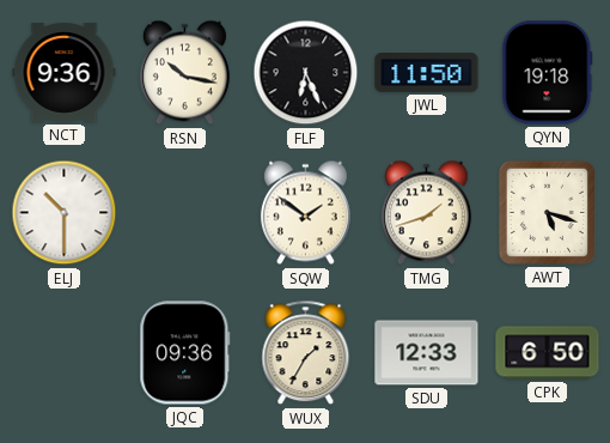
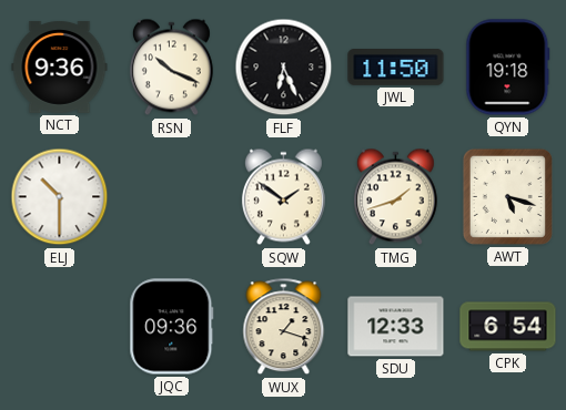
RSN: 10:17 -> 10:19
WUX: 1:35 -> 1:18
CPK: 6:50 -> 6:54
